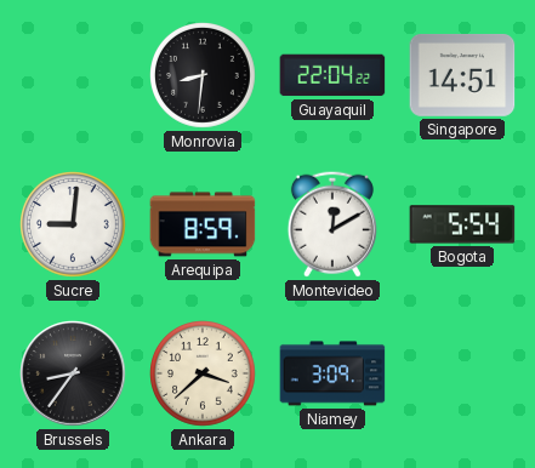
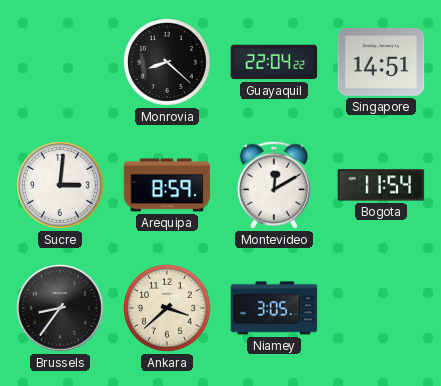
Monrovia: 8:31 -> 8:22
Sucre: 9:01 -> 3:01
Bogota: 5:54 -> 11:54
Niamey: 3:09 -> 3:05
